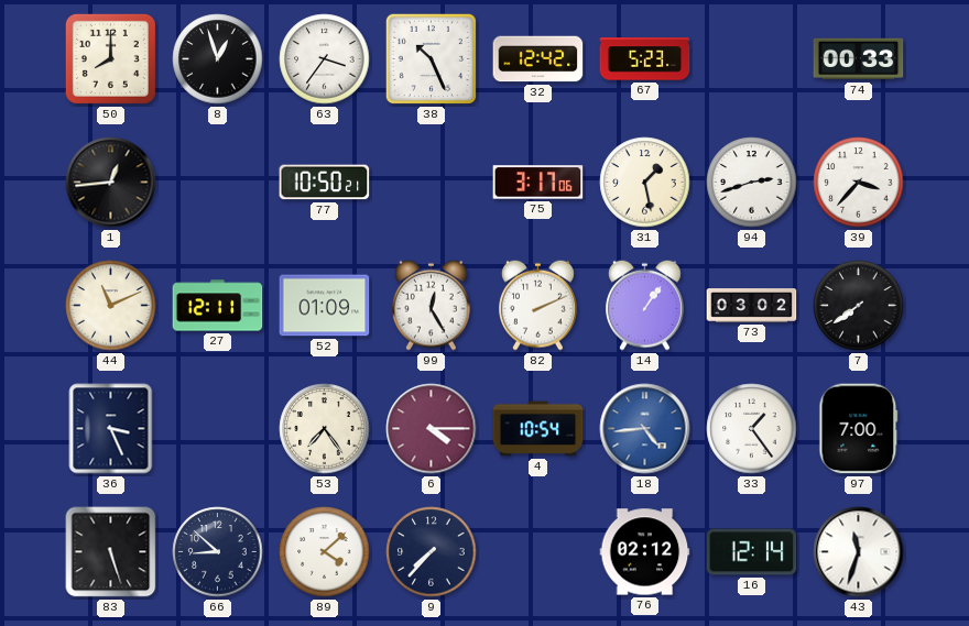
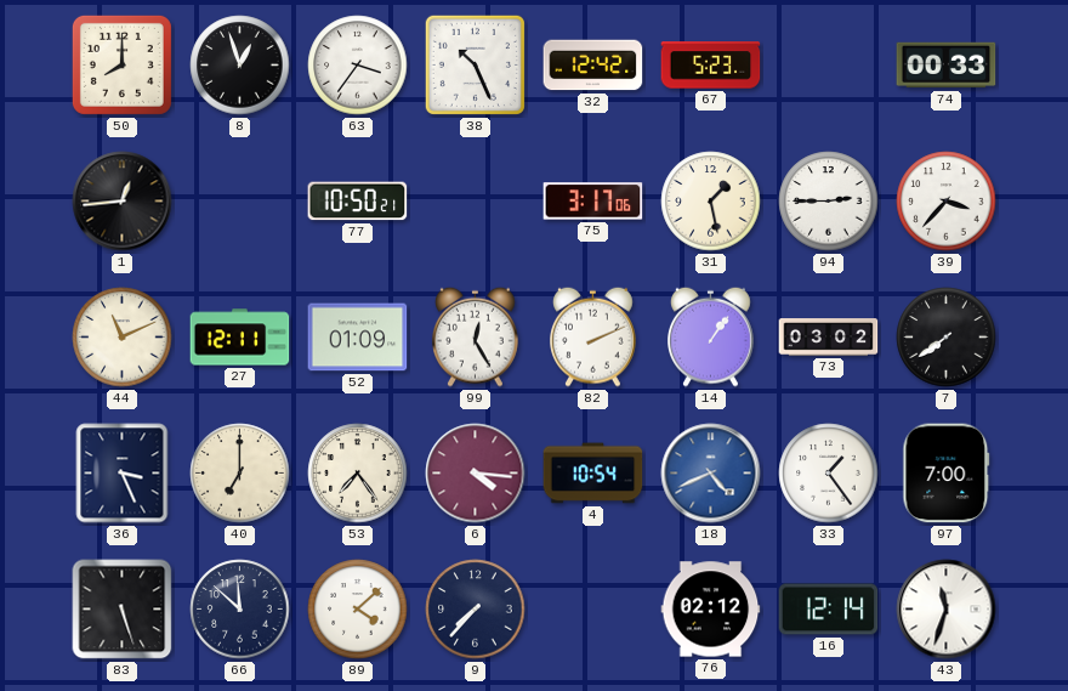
94: 2:42 -> 2:45
40: none -> 7:00
6: 4:15 -> 4:16
18: 4:44 -> 4:41
66: 8:52 -> 11:52
